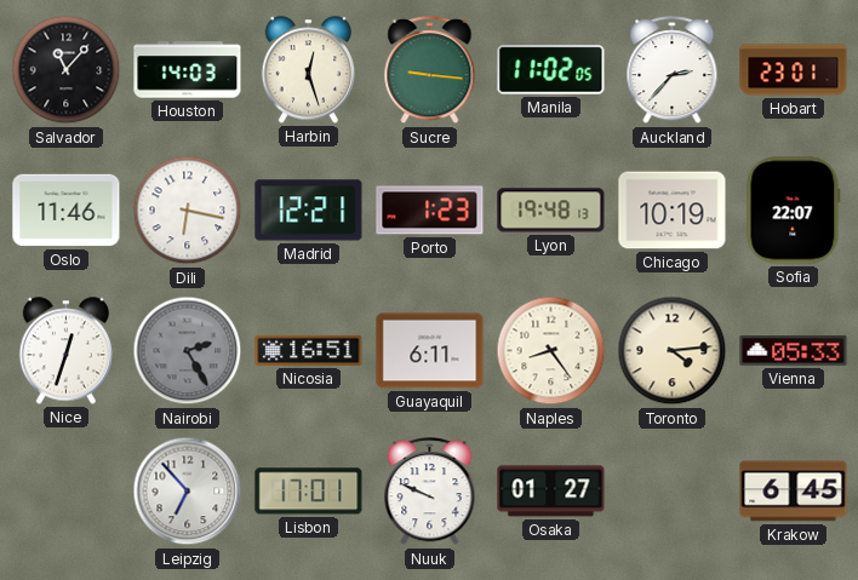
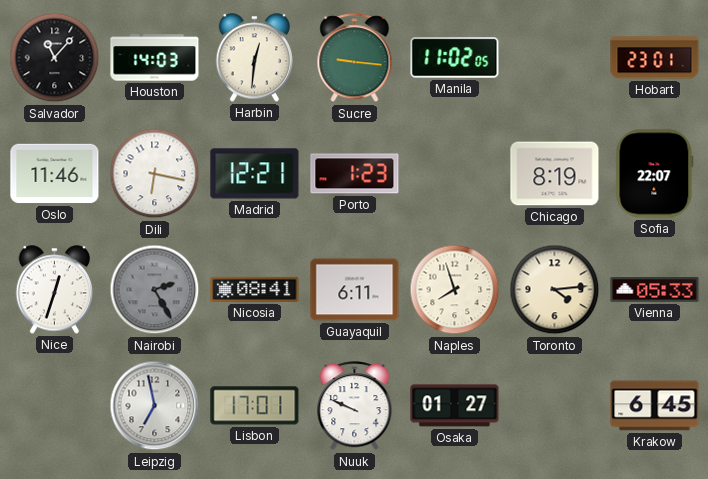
Harbin: 12:27 -> 12:31
Auckland: 2:37 -> none
Lyon: 19:48 -> none
Chicago: 10:19 -> 8:19
Nicosia: 16:51 -> 08:41
Naples: 8:24 -> 7:57
Leipzig: 6:53 -> 6:58
